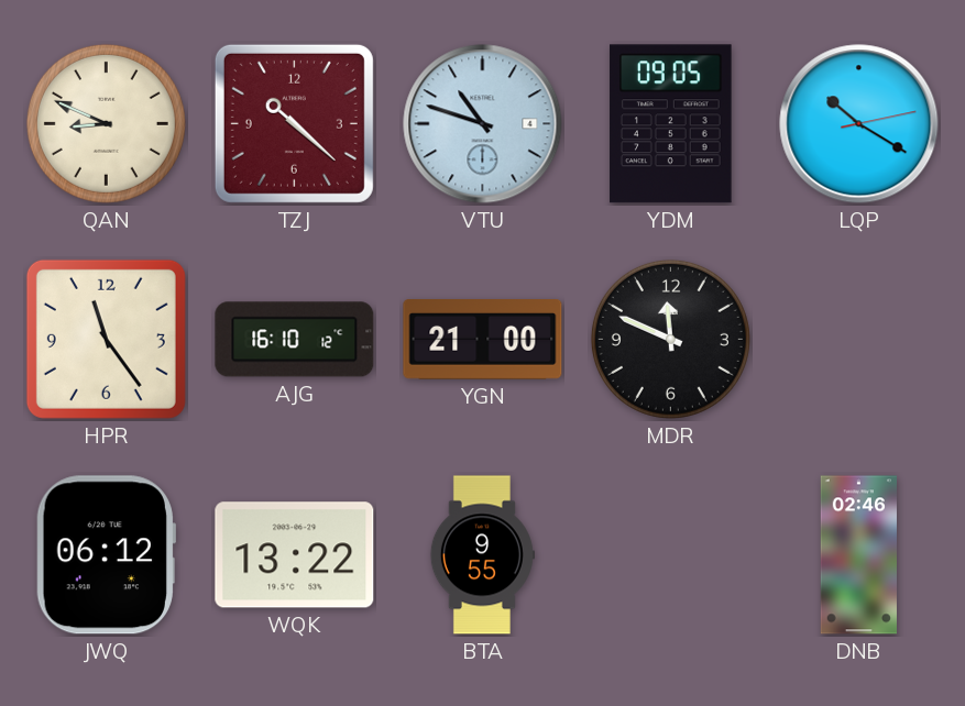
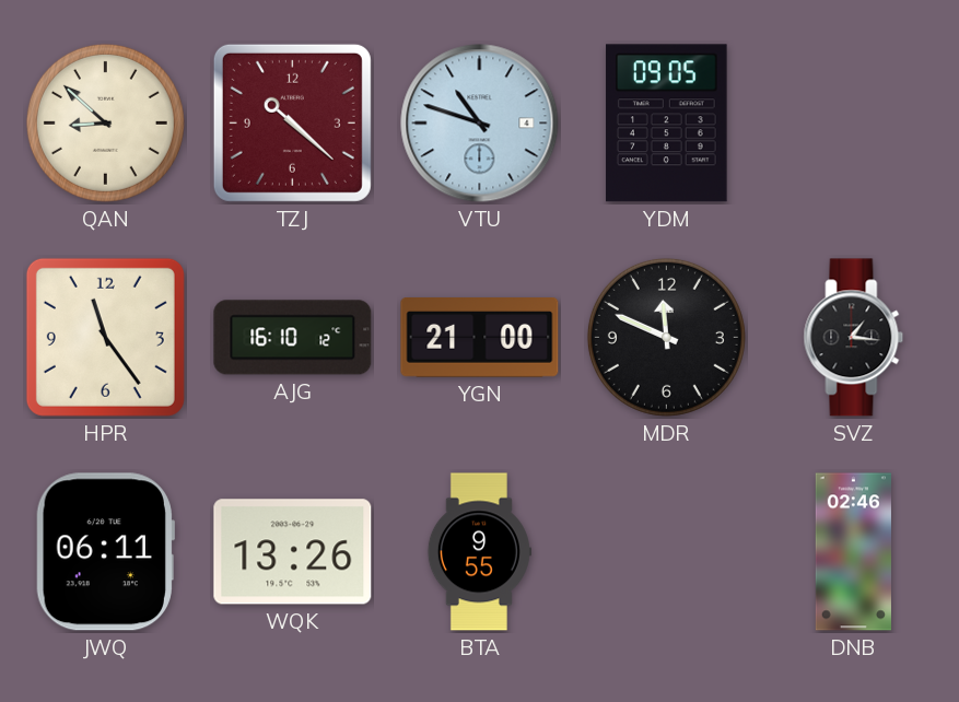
QAN: 8:49 -> 8:52
LQP: 10:20 -> none
SVZ: none -> 1:16
JWQ: 06:12 -> 06:11
WQK: 13:22 -> 13:26
